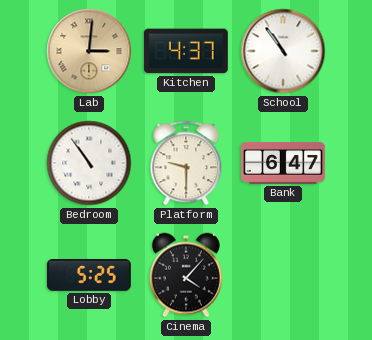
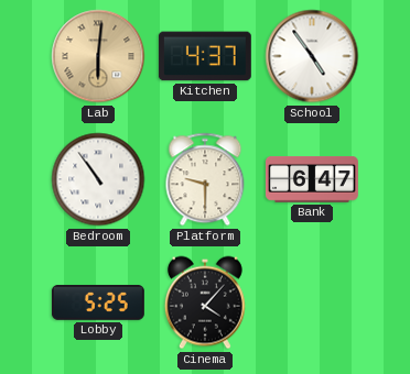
Lab: 3:01 -> 6:01
School: 10:54 -> 4:54
